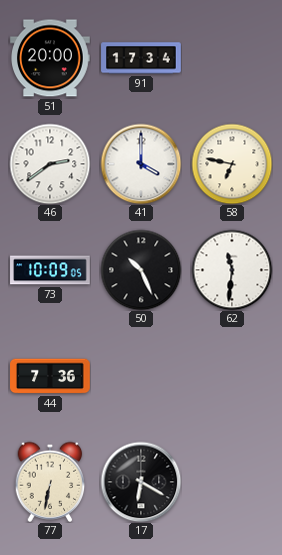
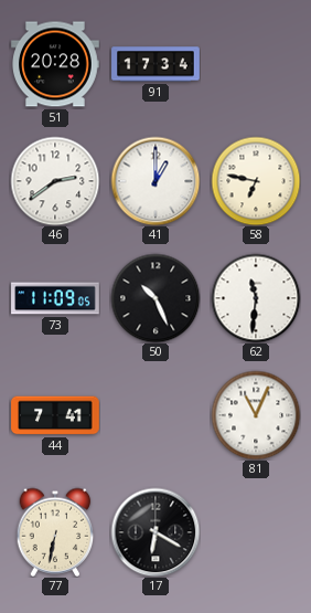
51: 20:00 -> 20:28
41: 4:00 -> 1:00
73: 10:09 -> 11:09
44: 7:36 -> 7:41
81: none -> 11:04
